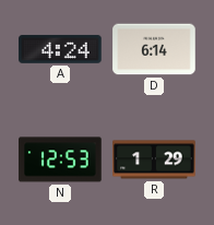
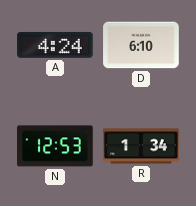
D: 6:14 -> 6:10
R: 1:29 -> 1:34
